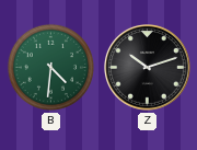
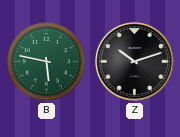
B: 4:31 -> 5:47
